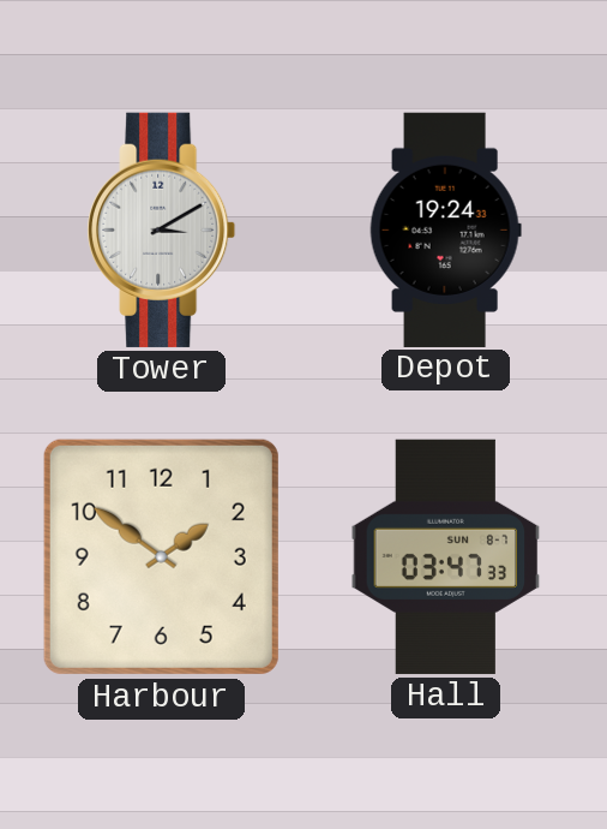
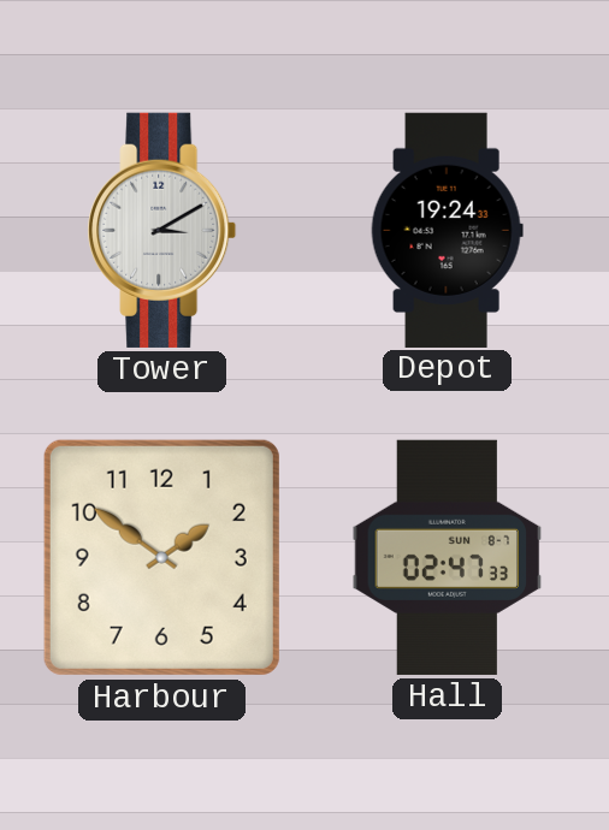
Hall: 03:47 -> 02:47
